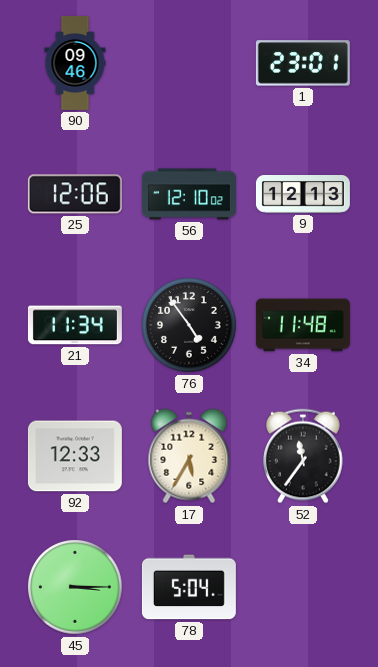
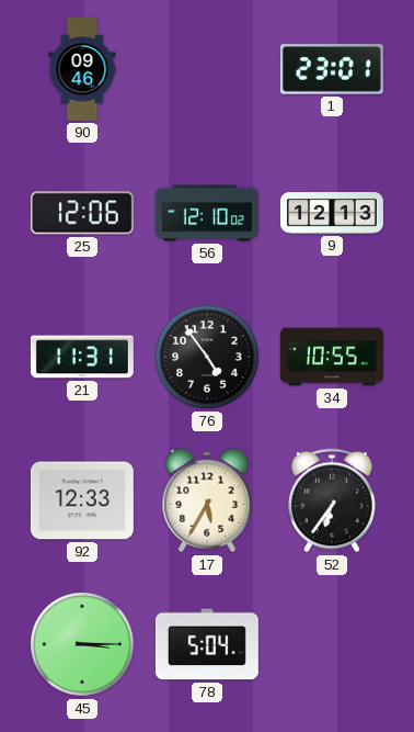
21: 11:34 -> 11:31
34: 11:48 -> 10:55
52: 11:36 -> 6:36
